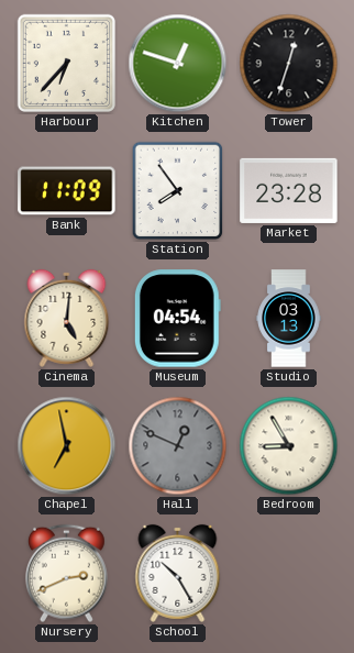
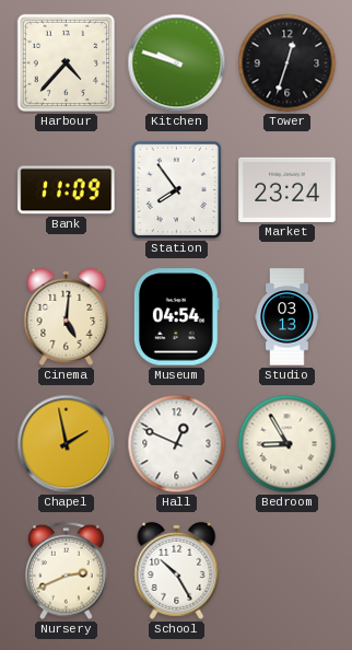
Harbour: 6:37 -> 4:37
Kitchen: 12:48 -> 9:48
Market: 23:28 -> 23:24
Chapel: 6:58 -> 1:58
Hall dial: grey -> white
